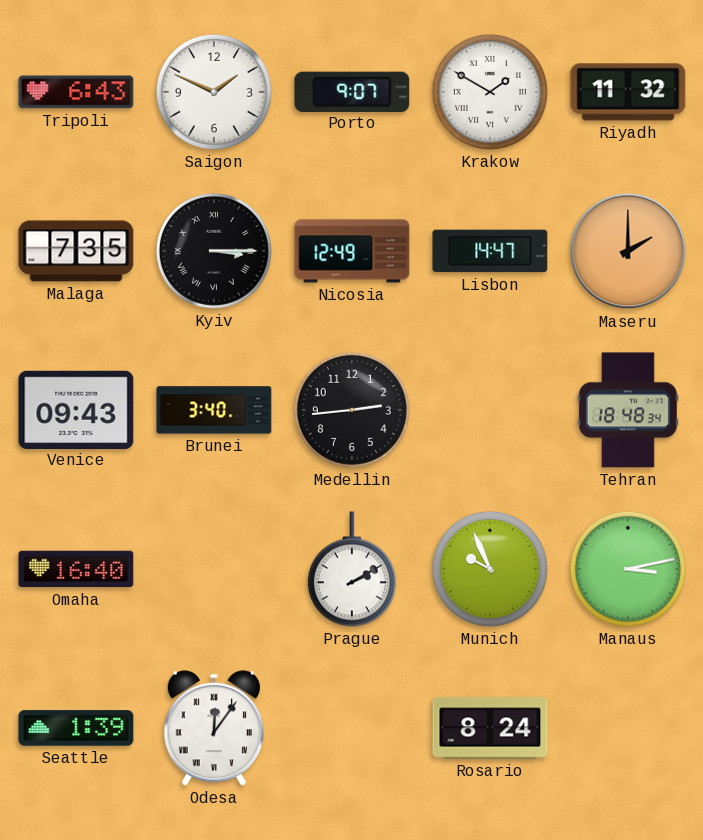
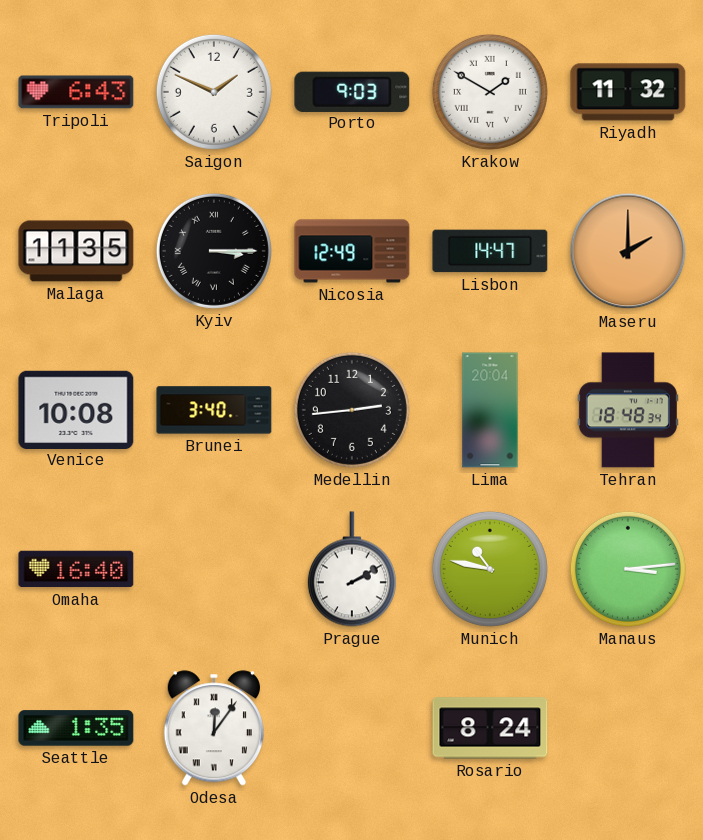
Porto: 9:07 -> 9:03
Malaga: 7:35 -> 11:35
Venice: 09:43 -> 10:08
Lima: none -> 20:04
Munich: 9:56 -> 10:47
Manaus: 3:13 -> 3:14
Seattle: 1:39 -> 1:35
